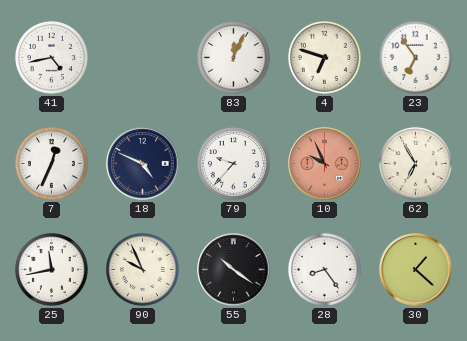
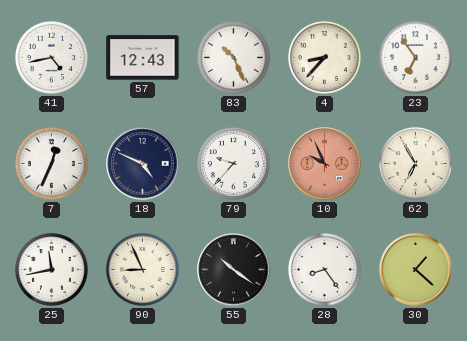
57: none -> 12:43
83: 12:04 -> 10:26
4: 6:48 -> 8:37
90: 9:56 -> 8:56
